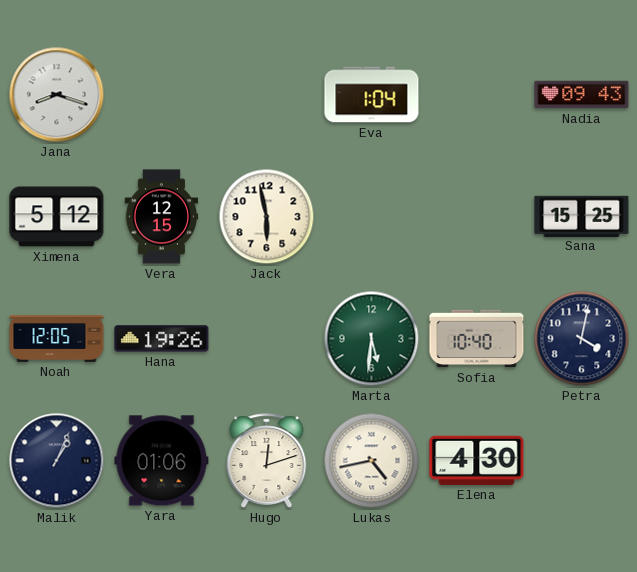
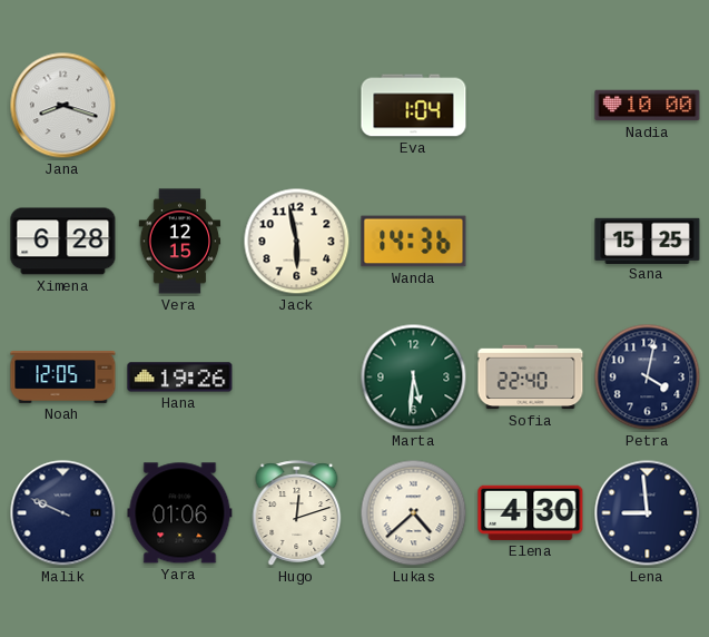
Nadia: 09:43 -> 10:00
Ximena: 5:12 -> 6:28
Wanda: none -> 14:36
Sofia: 10:40 -> 22:40
Malik: 1:04 -> 9:49
Lukas: 4:43 -> 4:38
Lena: none -> 8:59
